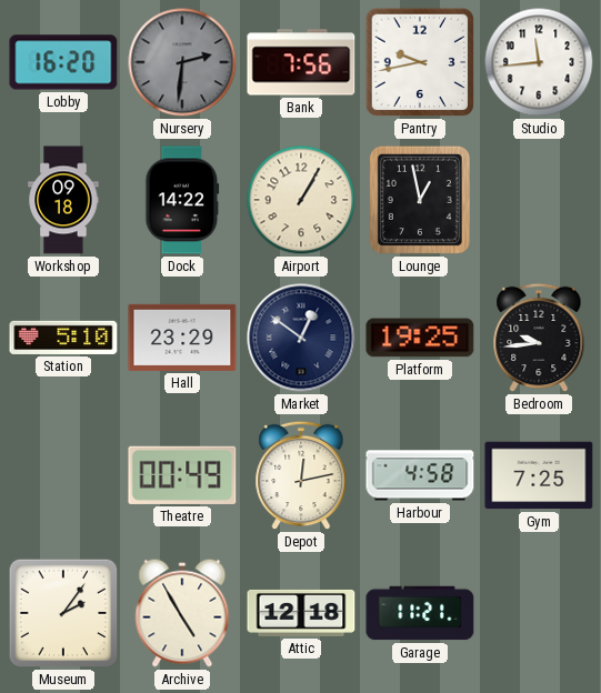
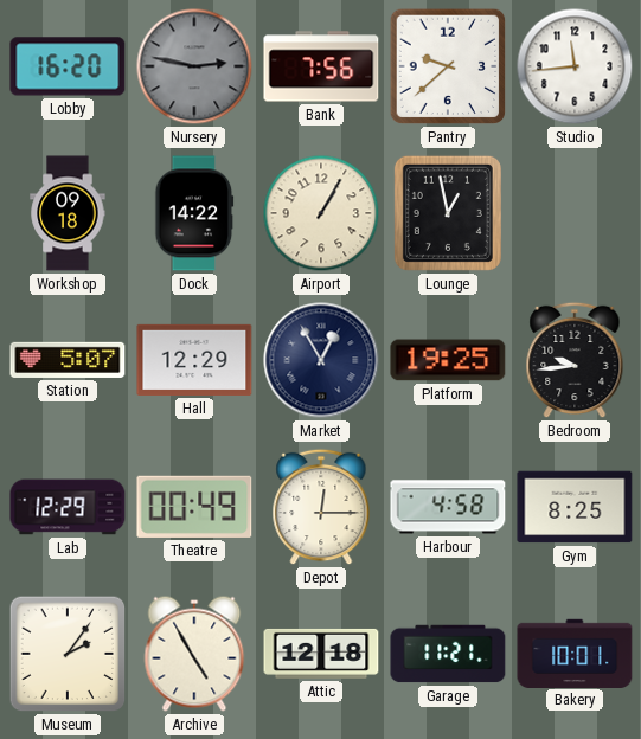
Nursery: 2:31 -> 2:47
Pantry: 9:43 -> 9:38
Station: 5:10 -> 5:07
Hall: 23:29 -> 12:29
Market: 12:51 -> 12:55
Lab: none -> 12:29
Depot: 12:13 -> 12:15
Gym: 7:25 -> 8:25
Bakery: none -> 10:01
